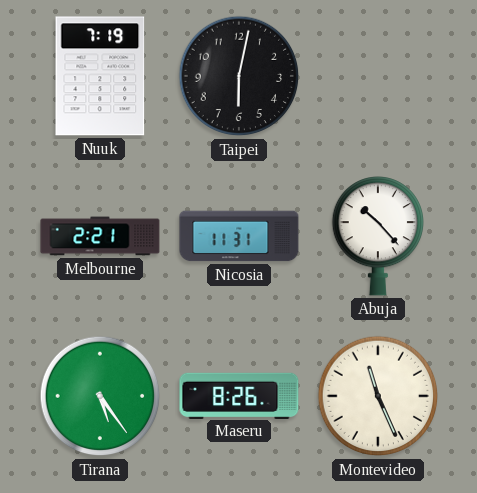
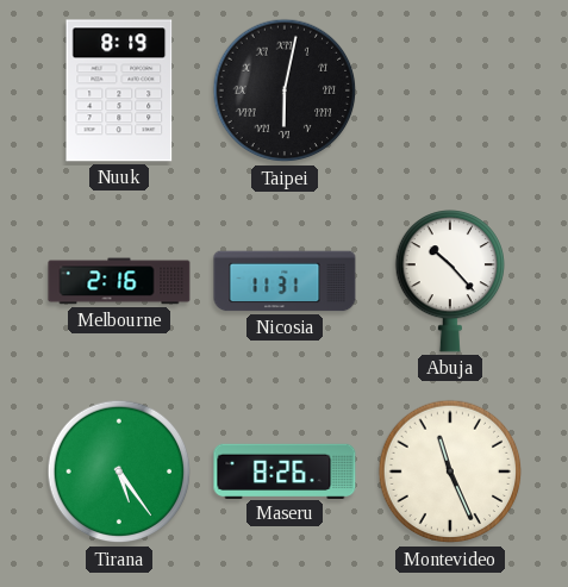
Nuuk: 7:19 -> 8:19
Taipei numerals: Arabic -> Roman
Melbourne: 2:21 -> 2:16
